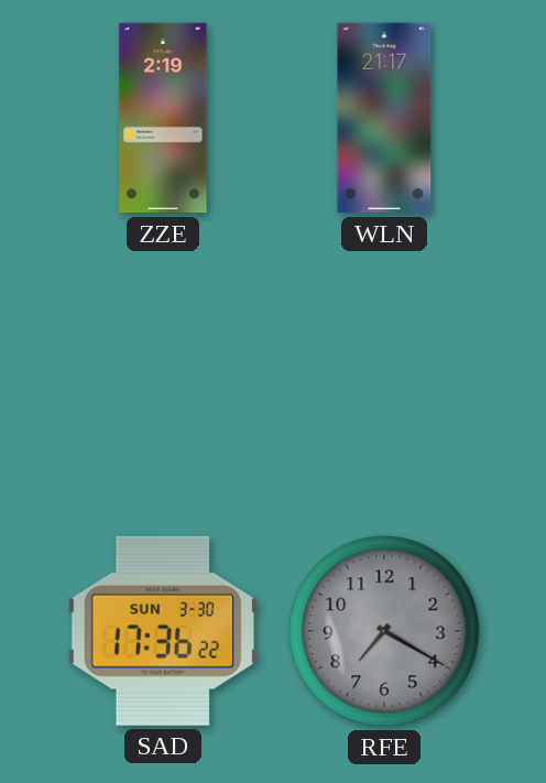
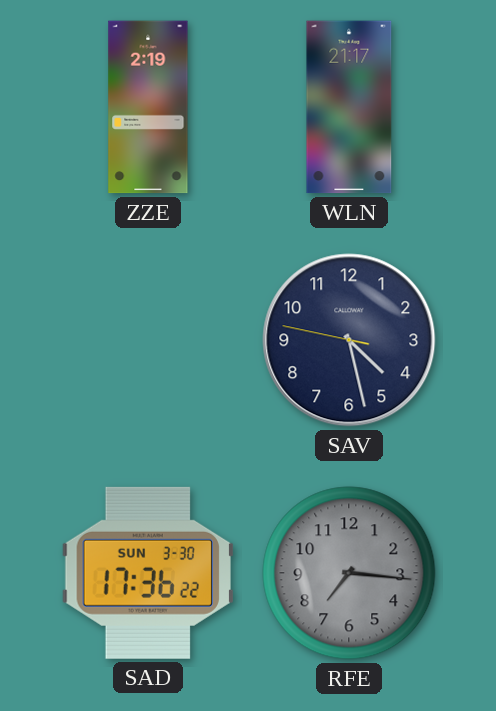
SAV: none -> 4:27
RFE: 7:20 -> 7:16
